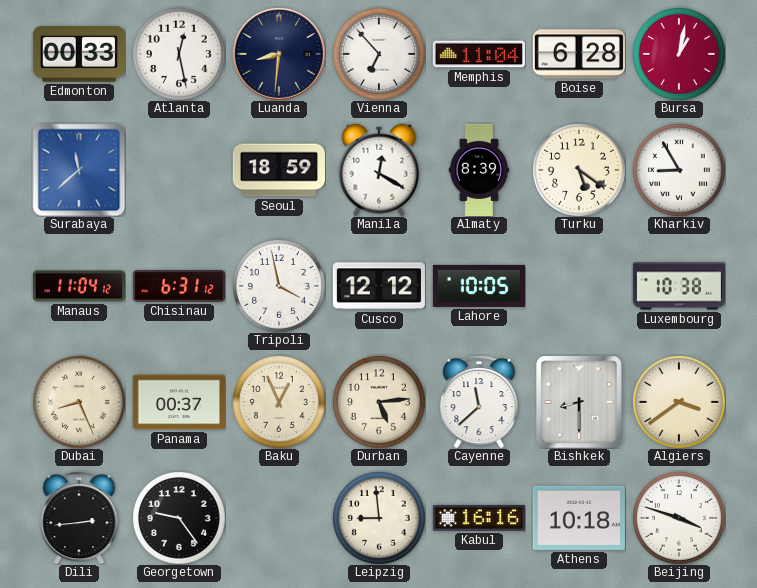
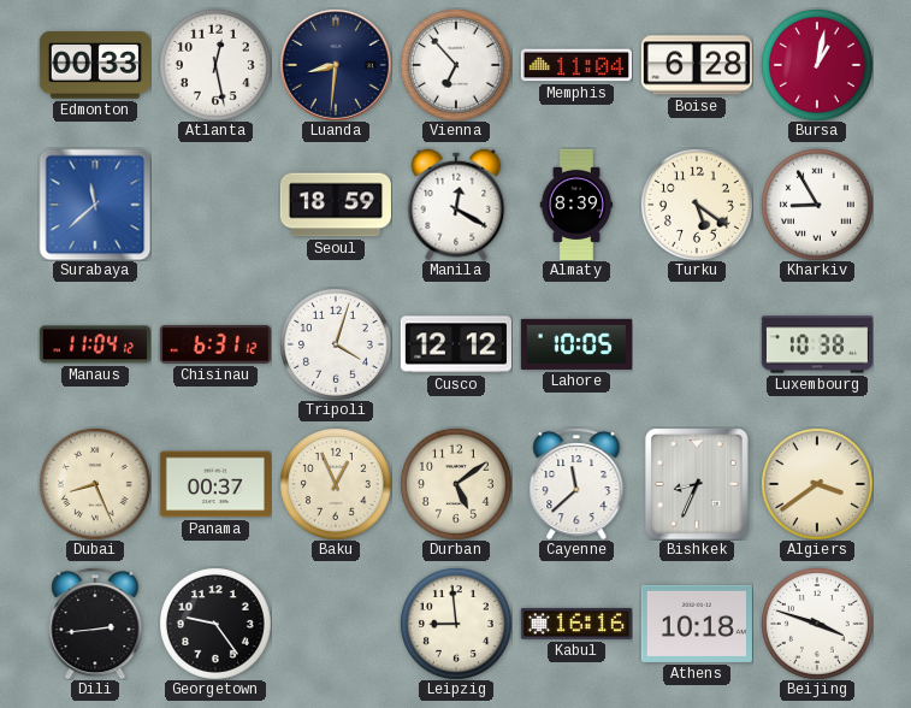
Tripoli: 3:58 -> 4:03
Durban: 5:14 -> 5:09
Bishkek: 8:30 -> 8:34
